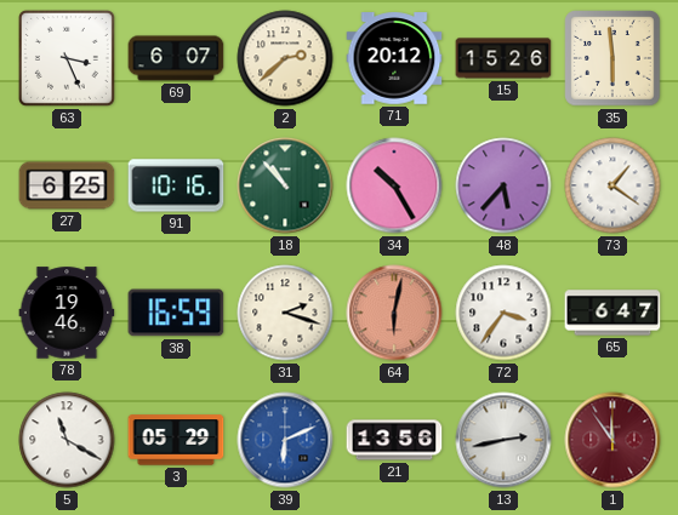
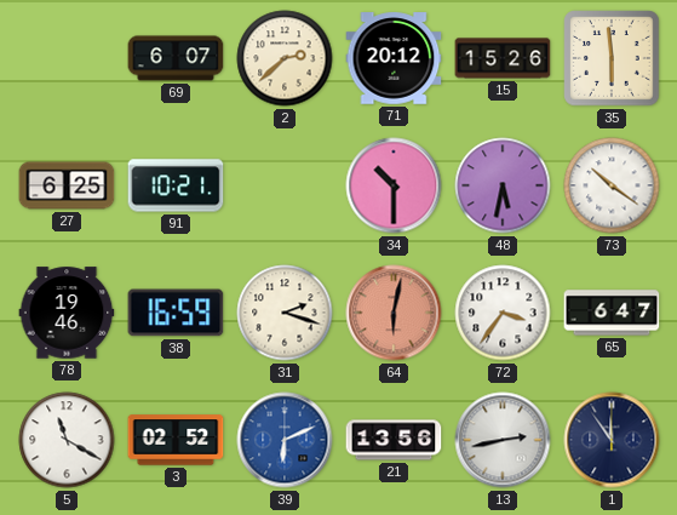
63: 3:26 -> none
91: 10:16 -> 10:21
18: 10:53 -> none
34: 10:25 -> 10:30
48: 5:37 -> 5:32
73: 1:21 -> 10:21
3: 05:29 -> 02:52
1 dial: burgundy -> navy
